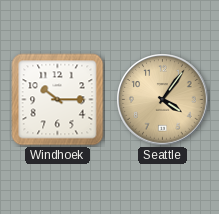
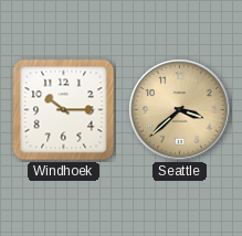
Seattle: 4:06 -> 3:38
